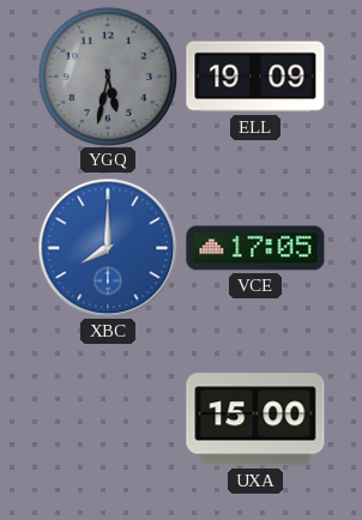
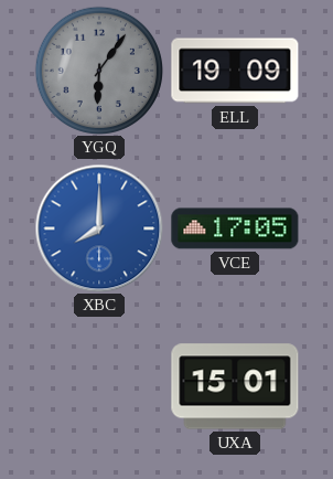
YGQ: 5:32 -> 6:06
UXA: 15:00 -> 15:01
